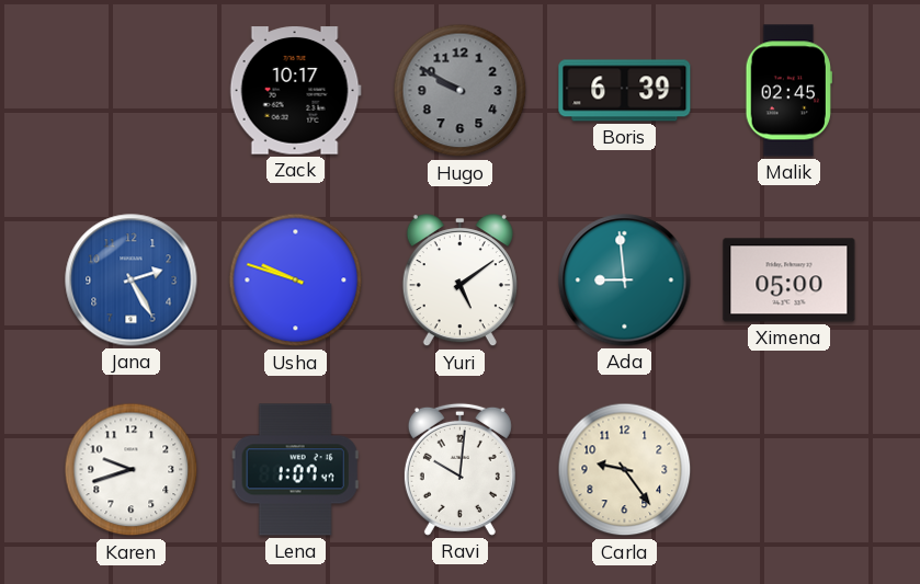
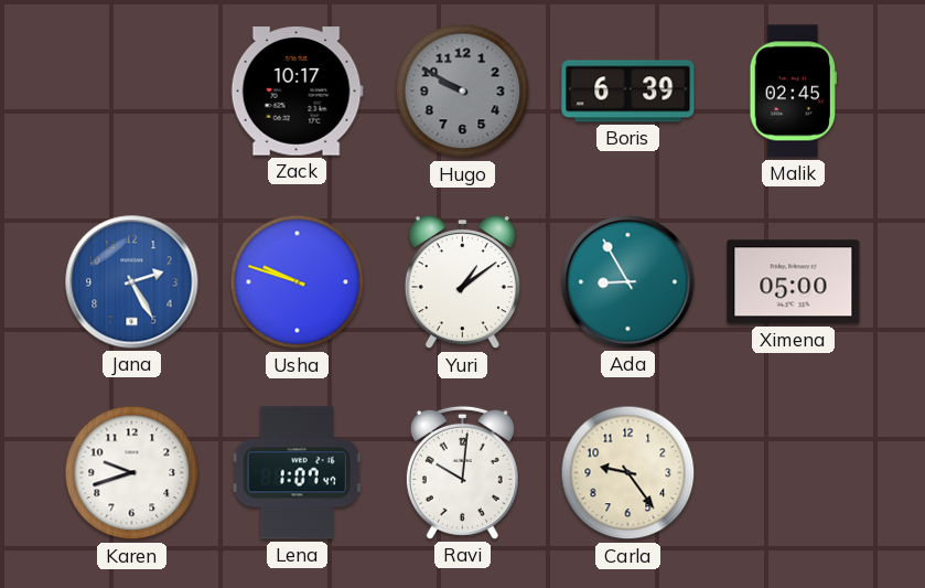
Yuri: 5:09 -> 1:09
Ada: 8:59 -> 8:55
